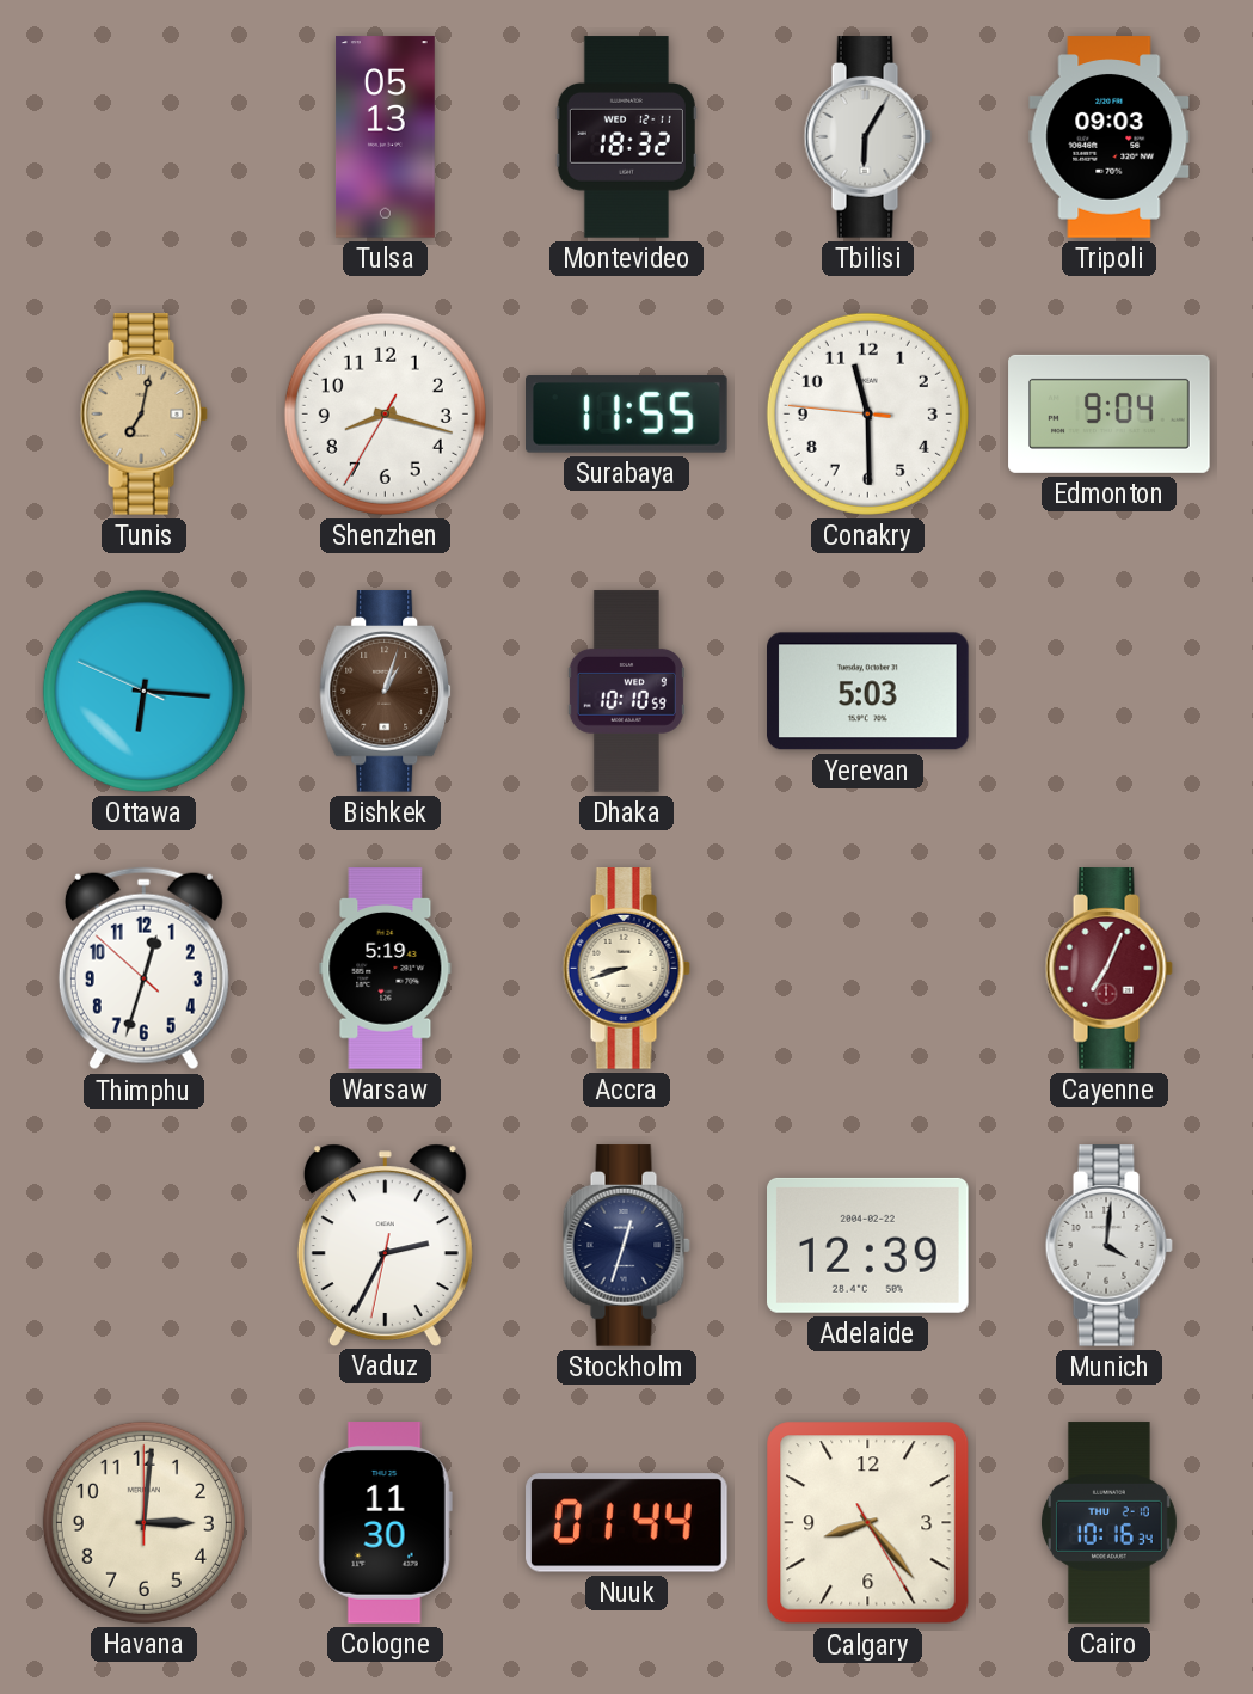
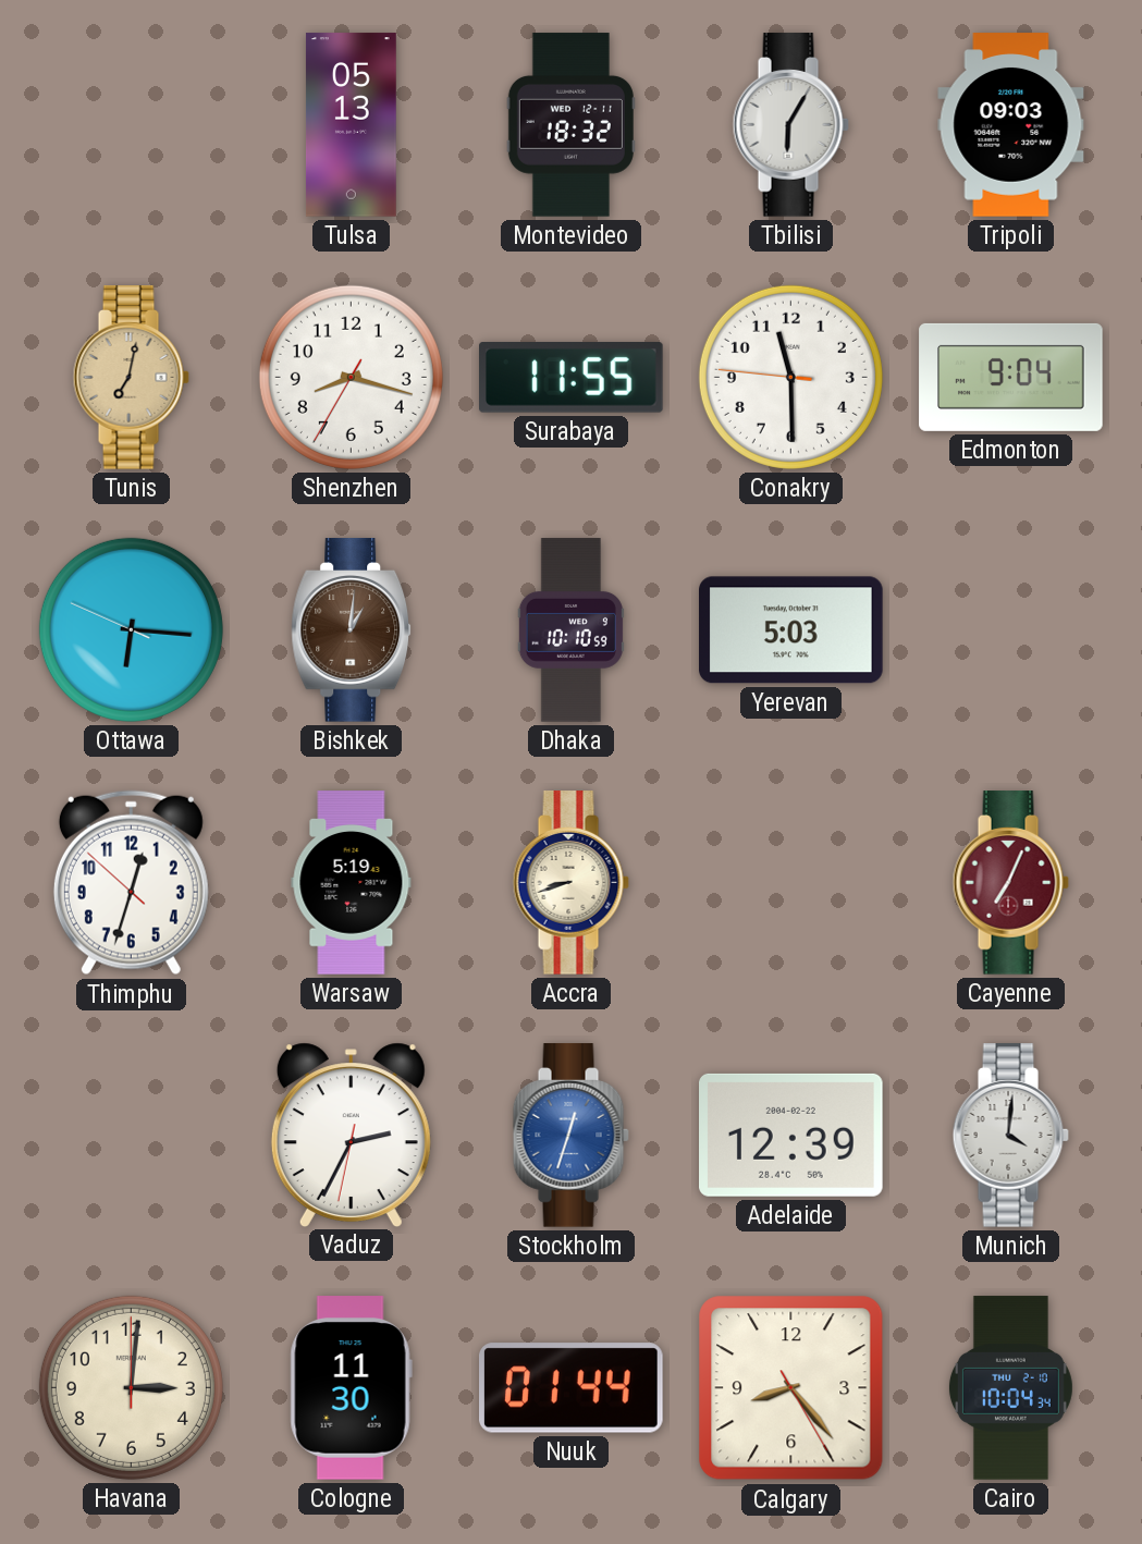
Bishkek: 1:03 -> 1:01
Stockholm dial: navy -> blue
Cairo: 10:16 -> 10:04
